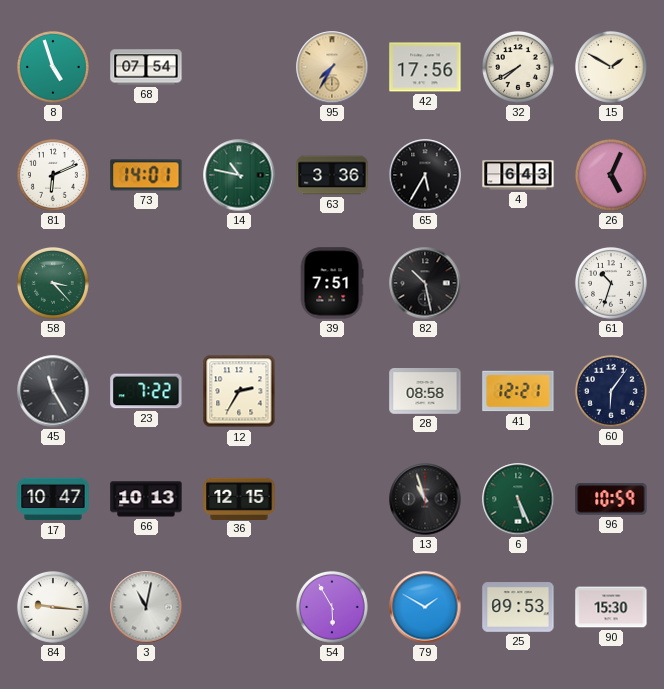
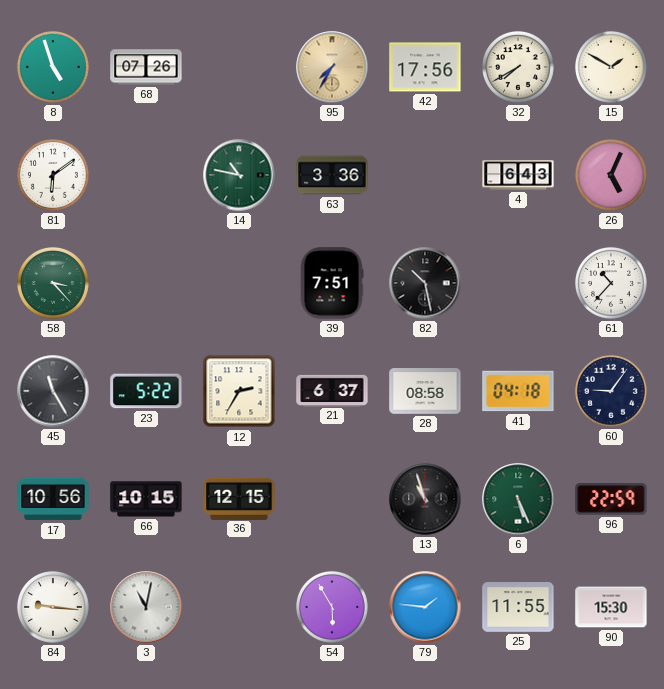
68: 07:54 -> 07:26
81: 6:11 -> 6:09
73: 14:01 -> none
65: 5:35 -> none
61: 10:33 -> 10:37
23: 7:22 -> 5:22
21: none -> 6:37
41: 12:21 -> 04:18
60: 6:06 -> 9:06
17: 10:47 -> 10:56
66: 10:13 -> 10:15
96: 10:59 -> 22:59
79: 1:50 -> 1:46
25: 09:53 -> 11:55
